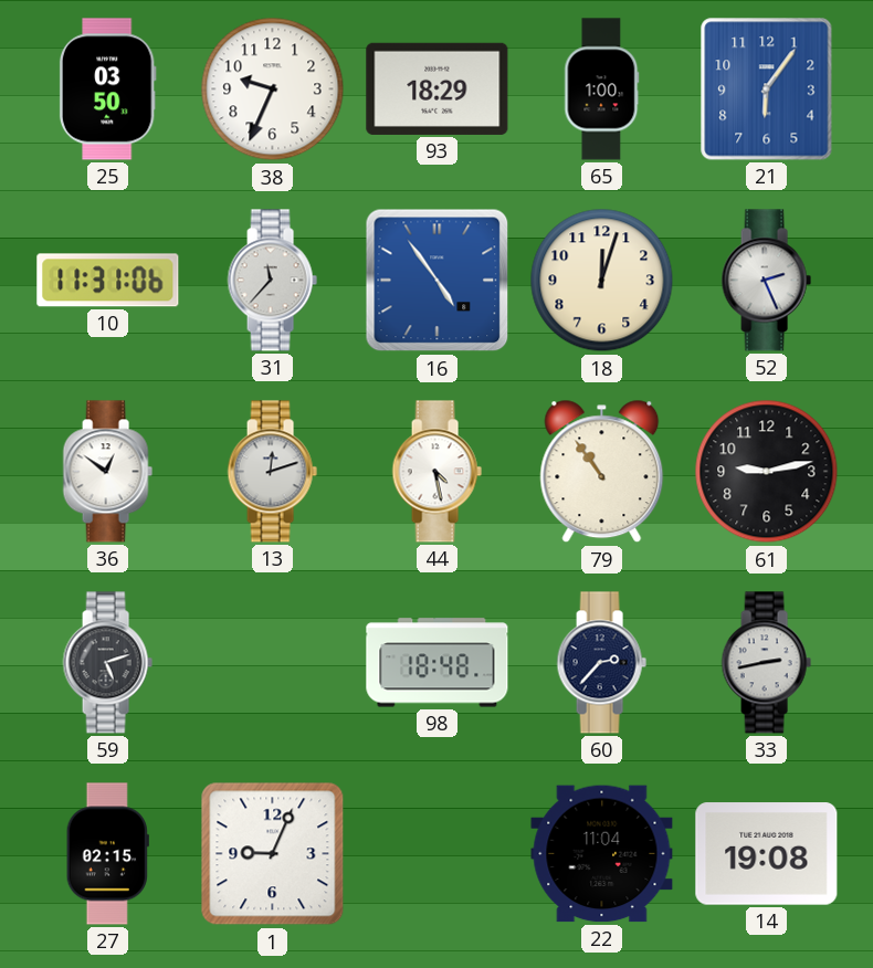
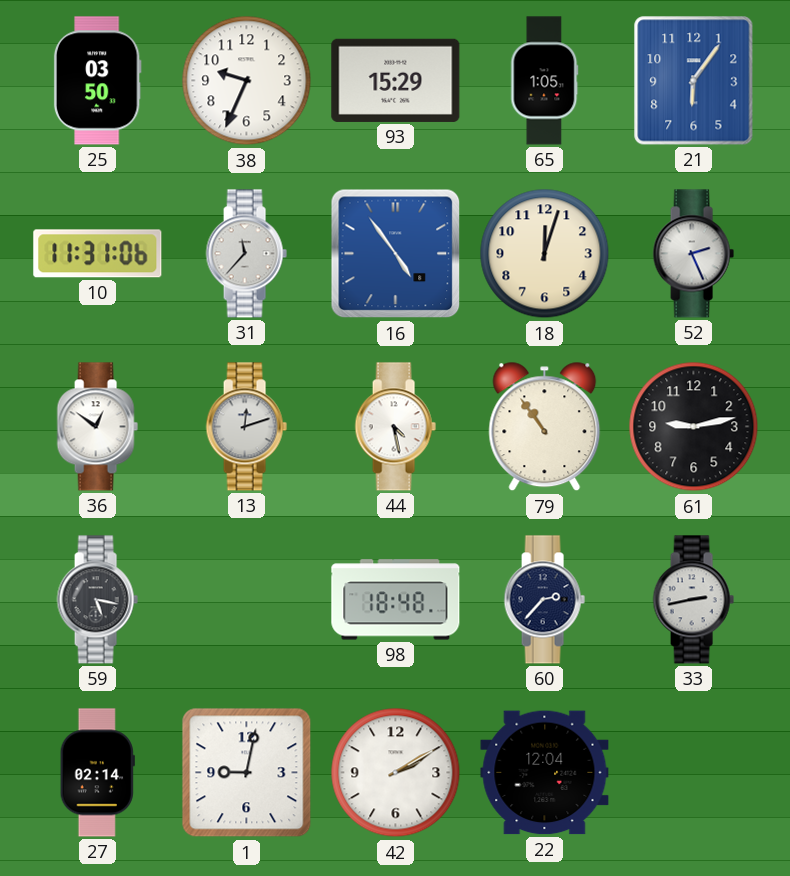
93: 18:29 -> 15:29
65: 1:00 -> 1:05
59: 5:12 -> 5:17
27: 02:15 -> 02:14
1: 9:04 -> 9:02
42: none -> 2:10
22: 11:04 -> 12:04
14: 19:08 -> none
